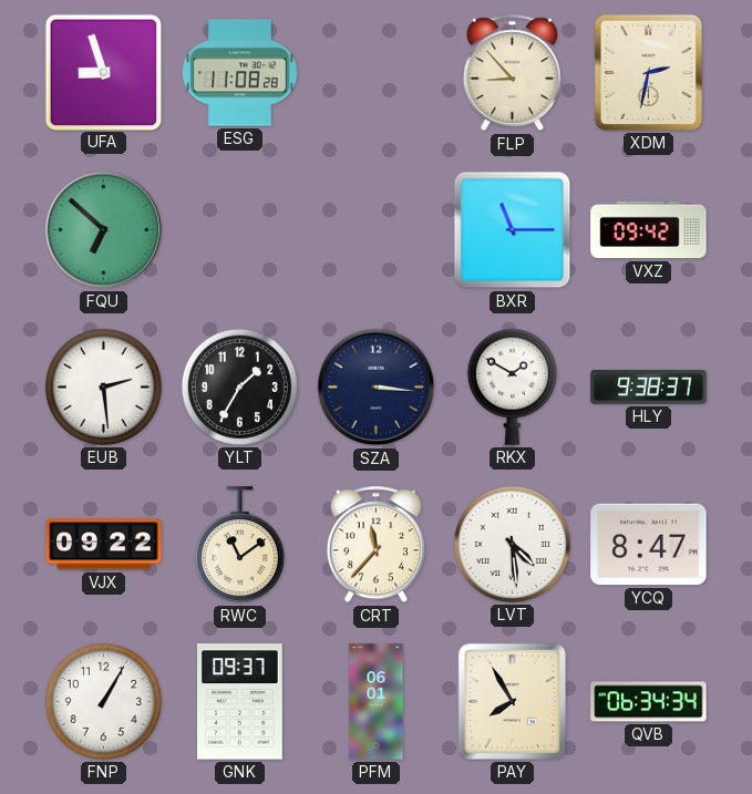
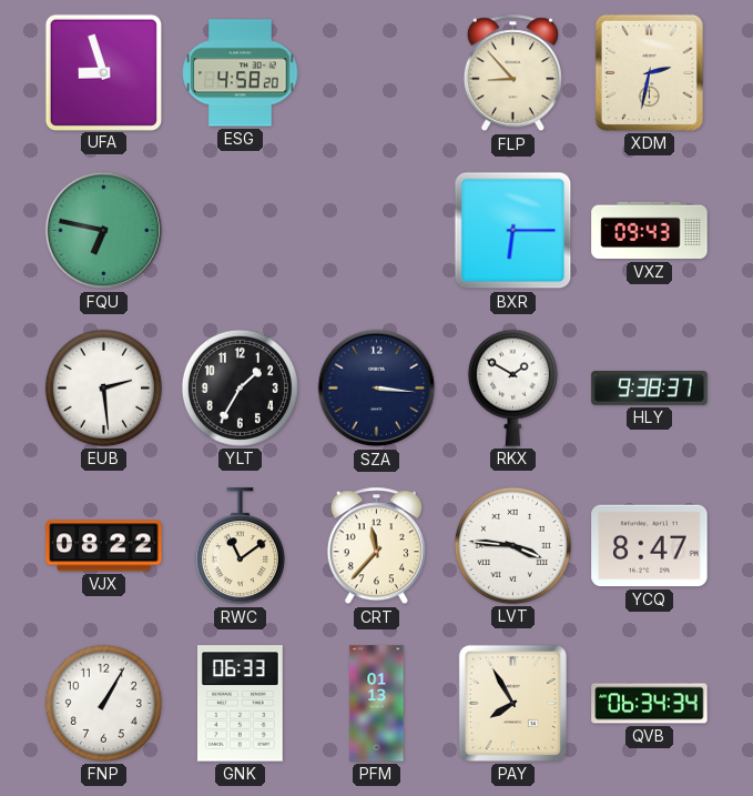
ESG: 11:08 -> 4:58
FQU: 6:52 -> 6:47
BXR: 11:15 -> 6:15
VXZ: 09:42 -> 09:43
VJX: 09:22 -> 08:22
LVT: 4:29 -> 3:46
GNK: 09:37 -> 06:33
PFM: 06:01 -> 01:13
